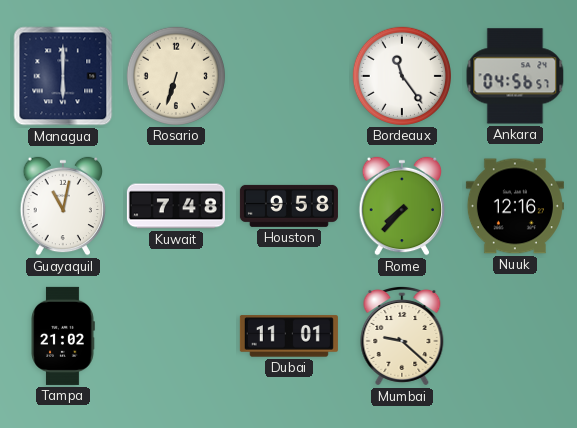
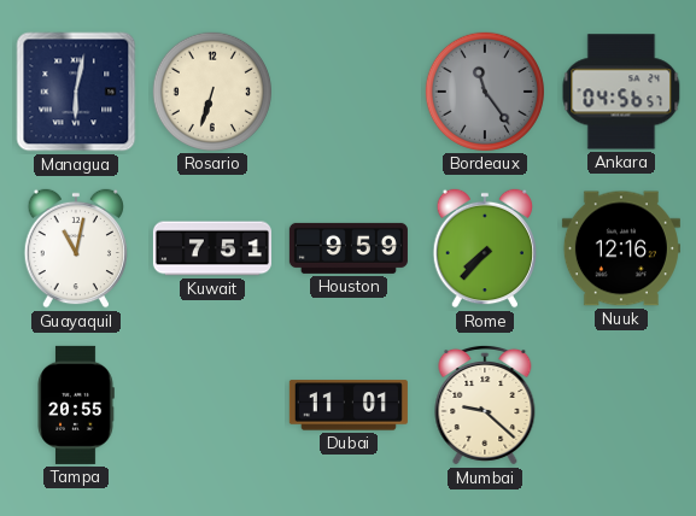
Managua: 6:00 -> 6:02
Bordeaux dial: white -> grey
Kuwait: 7:48 -> 7:51
Houston: 9:58 -> 9:59
Tampa: 21:02 -> 20:55
